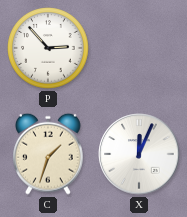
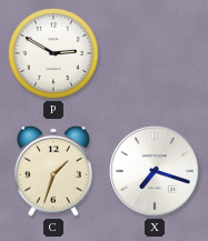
P: 2:53 -> 2:50
X: 12:04 -> 7:18
